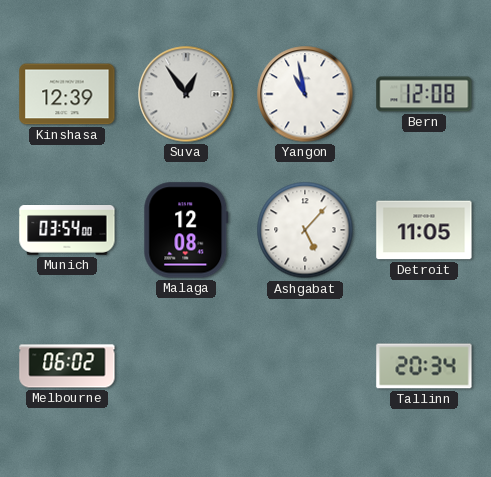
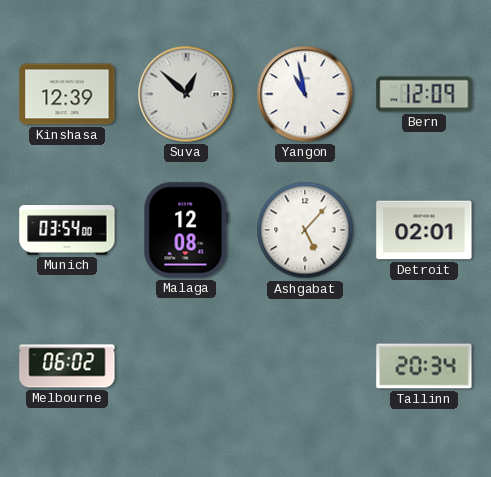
Suva: 12:54 -> 12:52
Bern: 12:08 -> 12:09
Detroit: 11:05 -> 02:01
